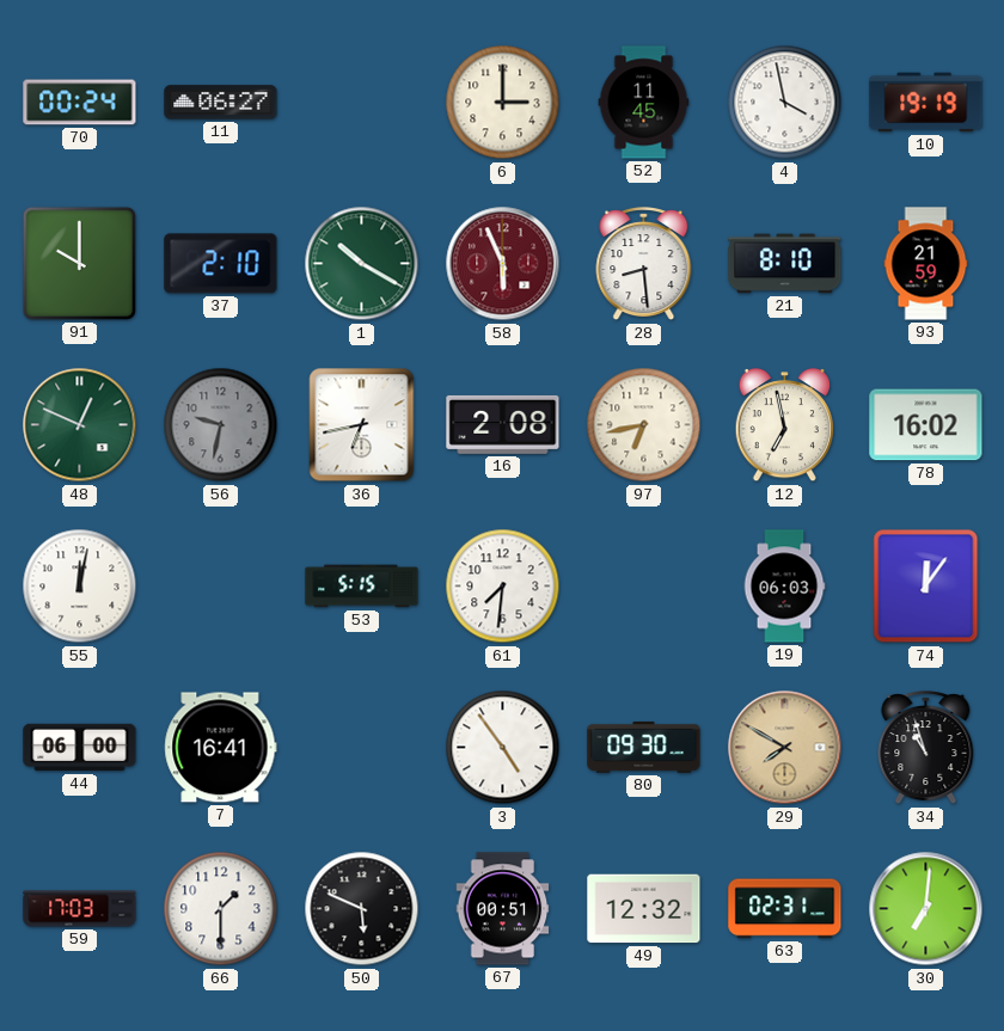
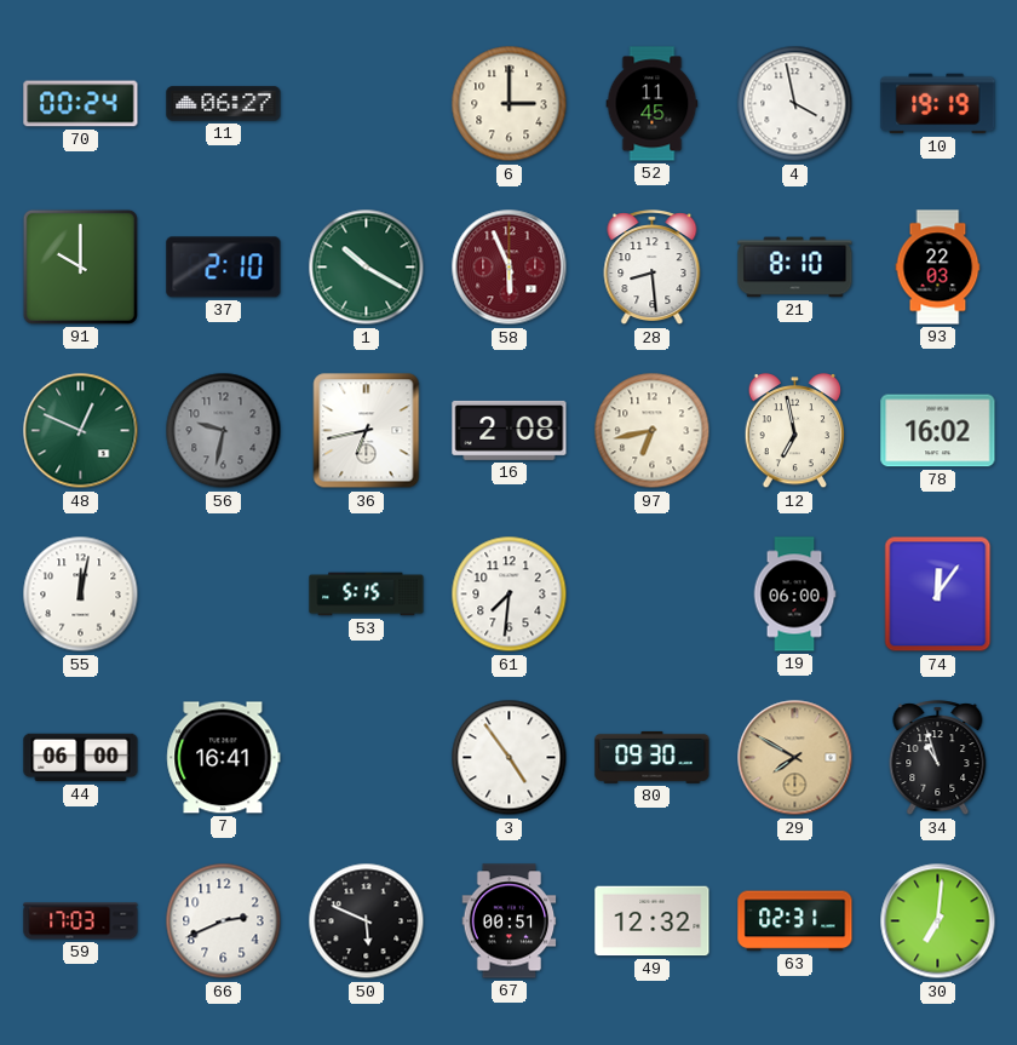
93: 21:59 -> 22:03
19: 06:03 -> 06:00
66: 1:30 -> 2:41
